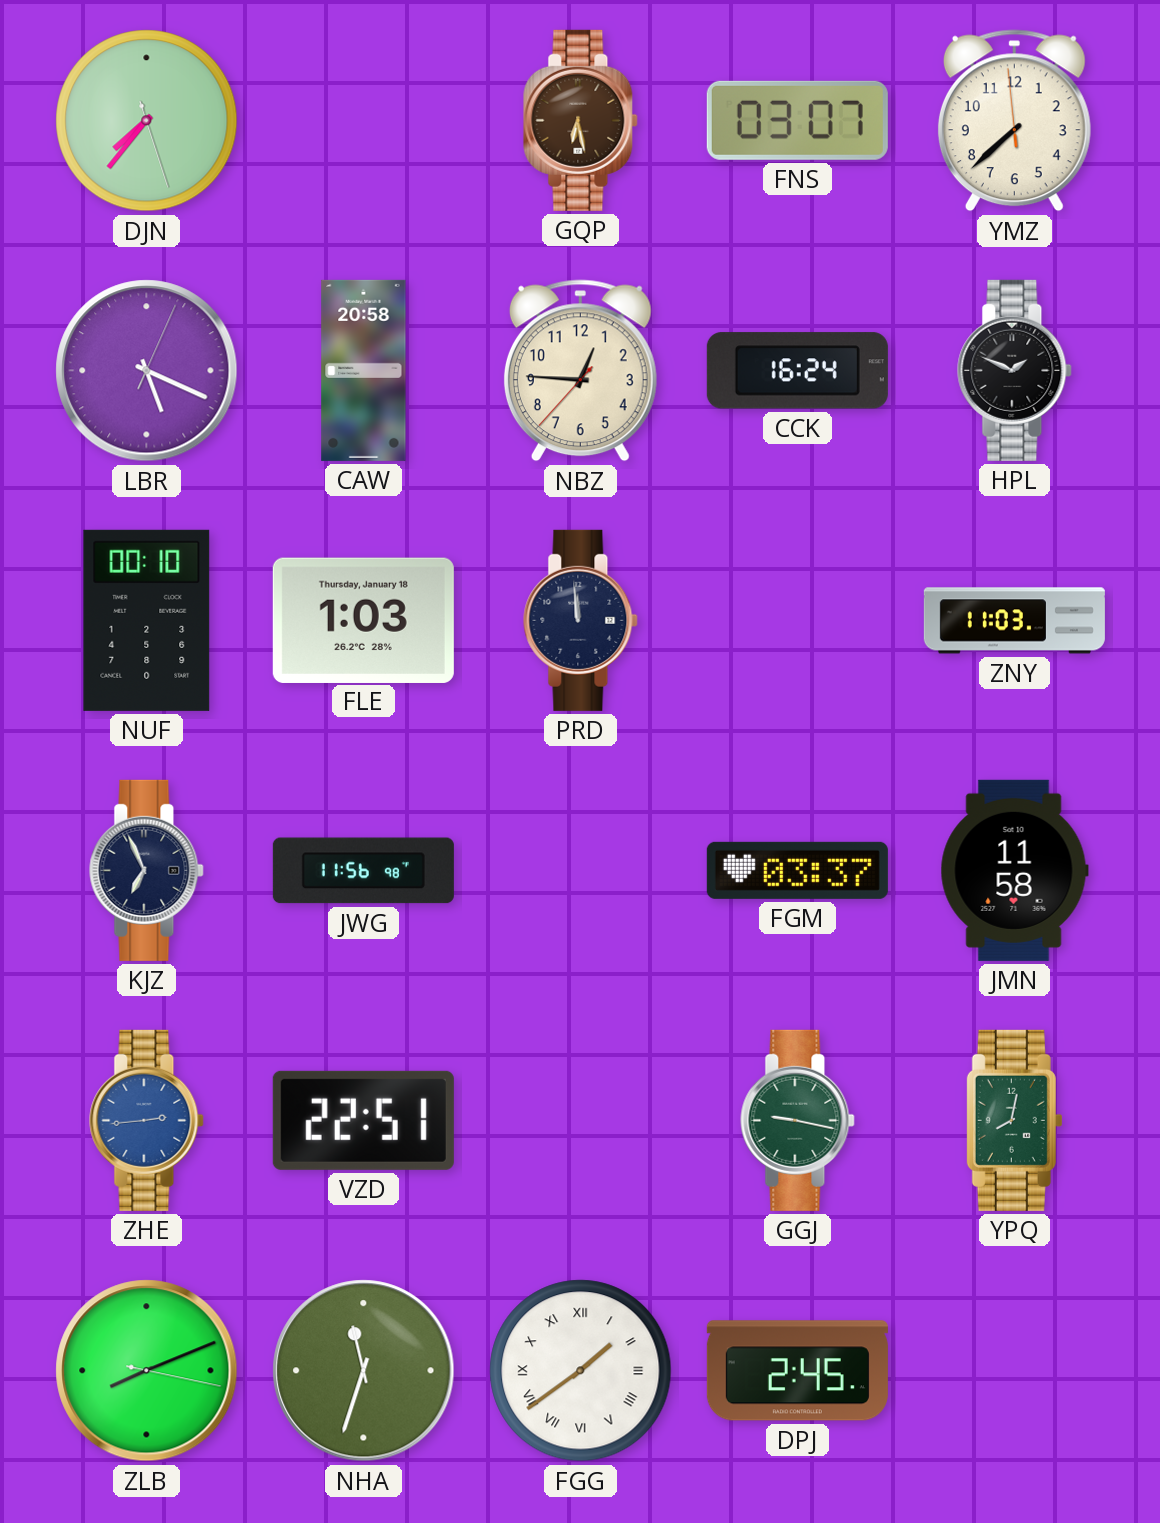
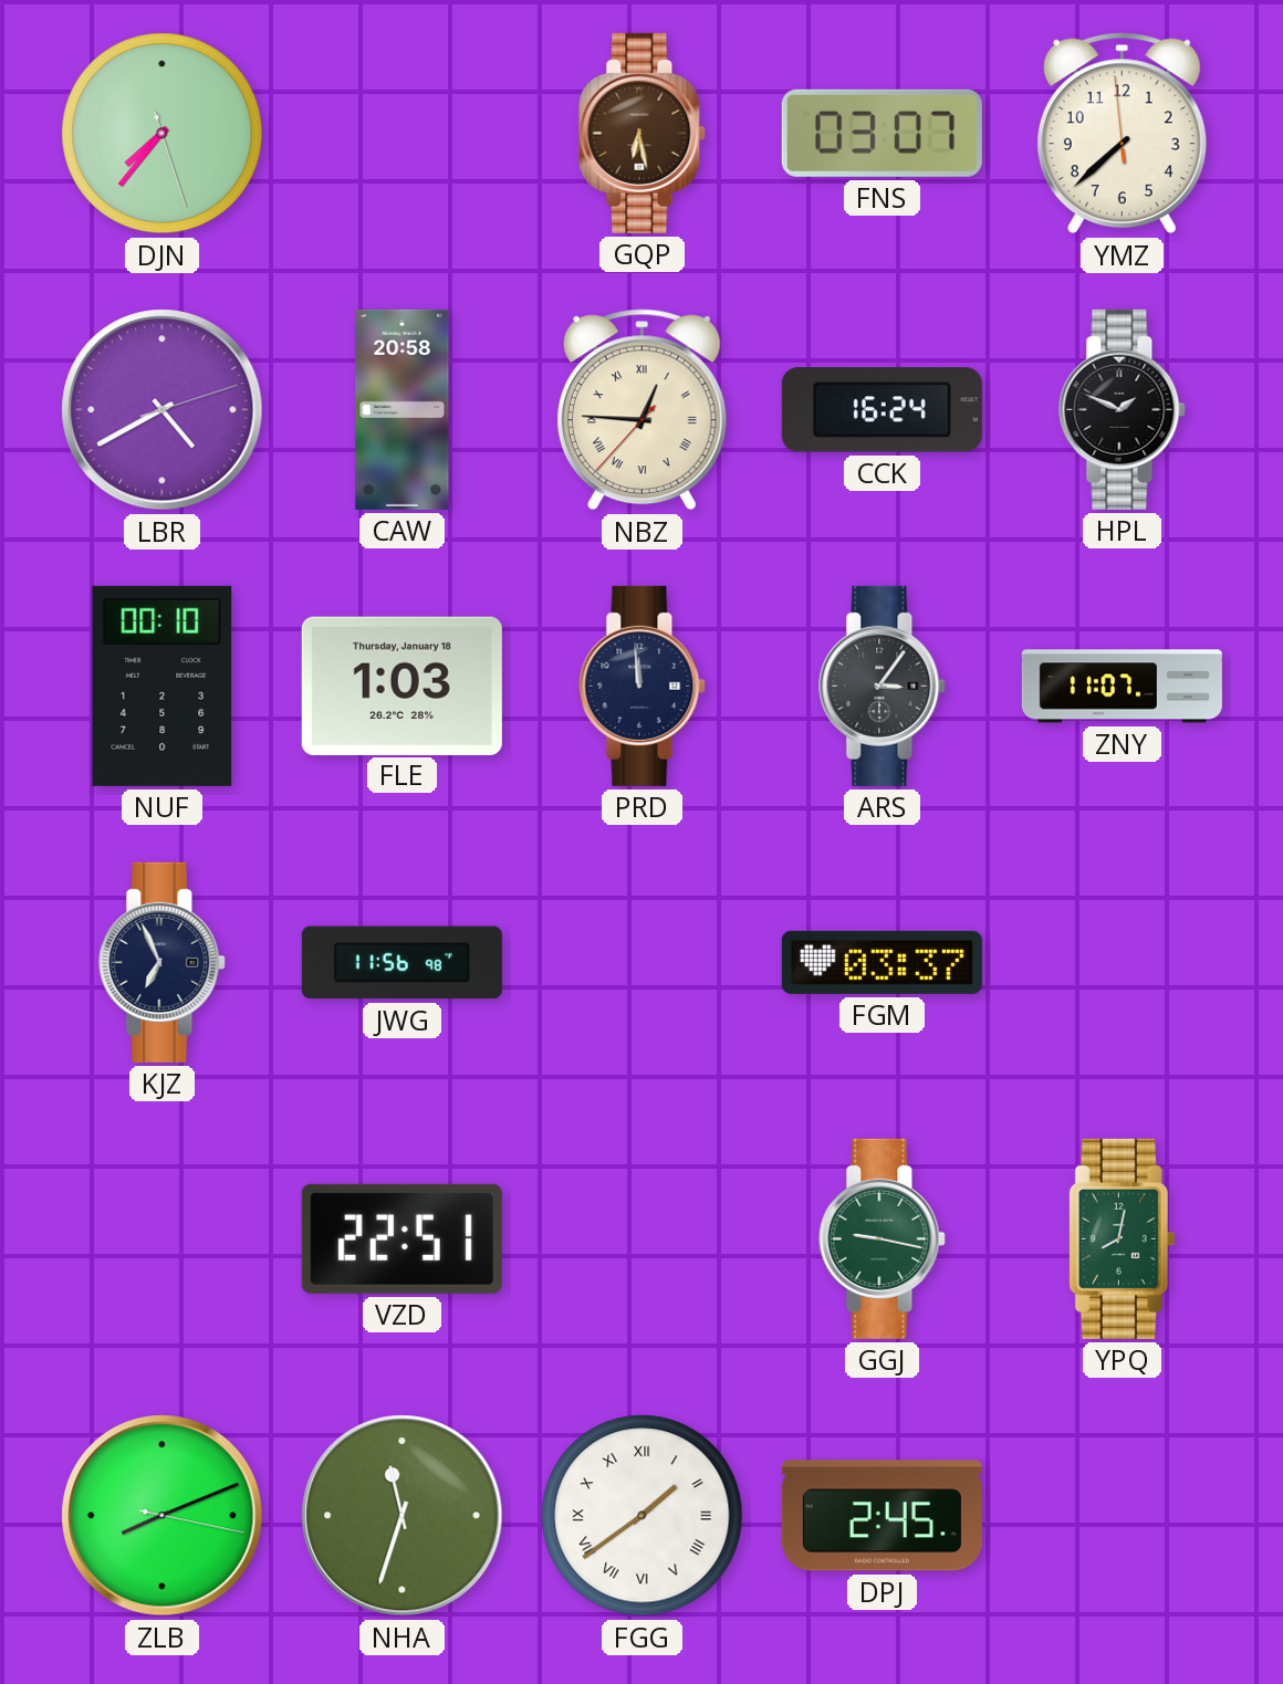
LBR: 5:19 -> 4:40
NBZ numerals: Arabic -> Roman
ARS: none -> 3:06
ZNY: 11:03 -> 11:07
JMN: 11:58 -> none
ZHE: 2:44 -> none
